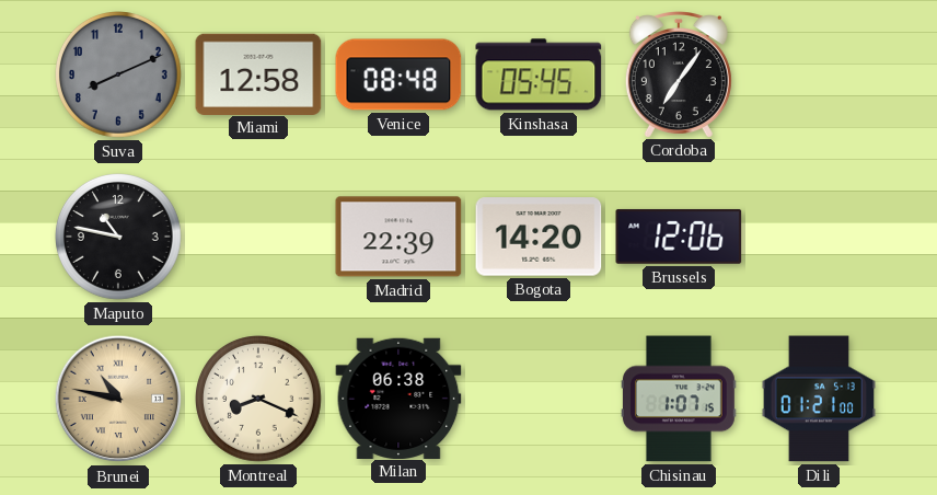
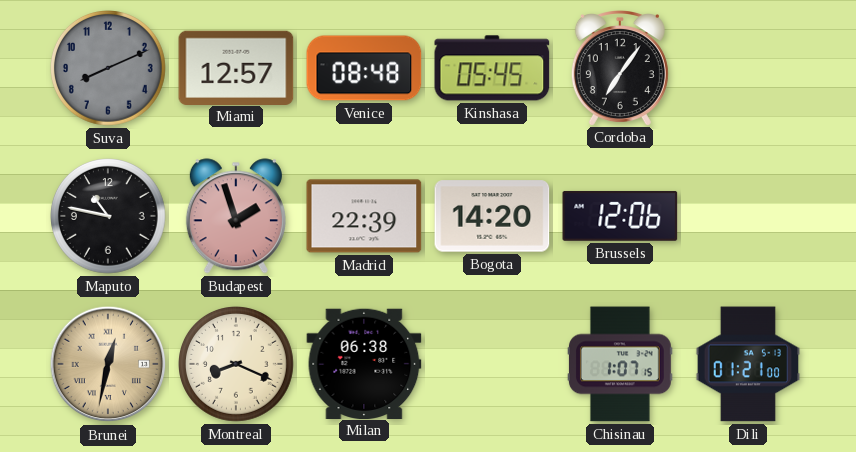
Miami: 12:58 -> 12:57
Budapest: none -> 1:57
Brunei: 10:47 -> 12:32
